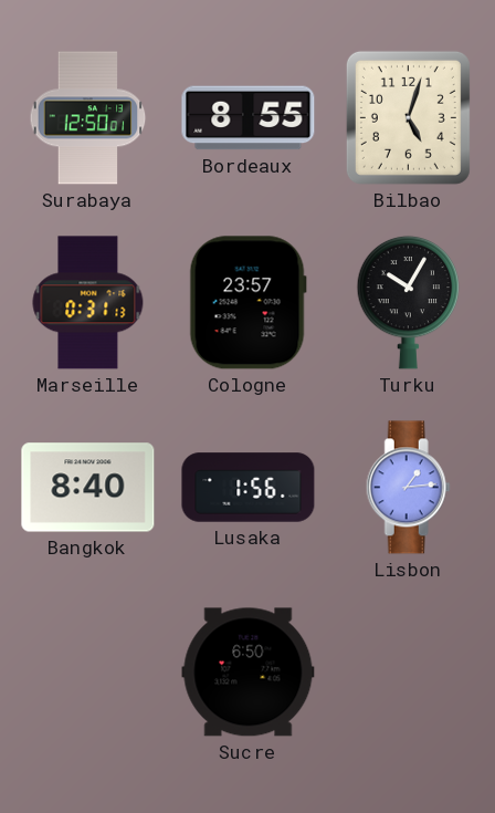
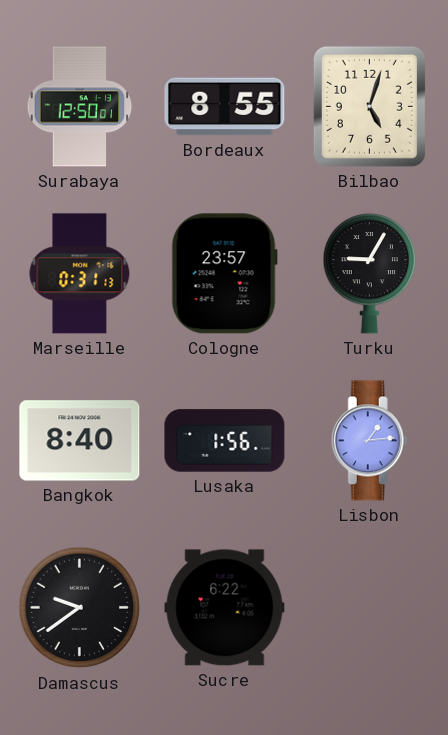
Turku: 10:05 -> 9:05
Damascus: none -> 9:39
Sucre: 6:50 -> 6:22
